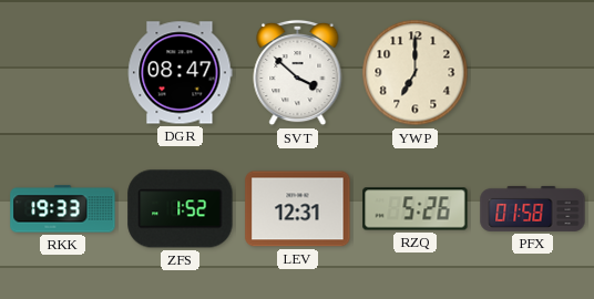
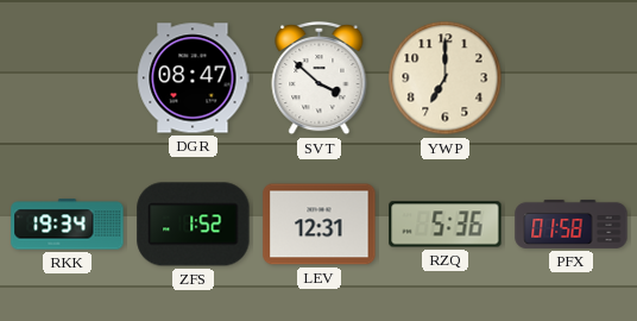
RKK: 19:33 -> 19:34
RZQ: 5:26 -> 5:36
